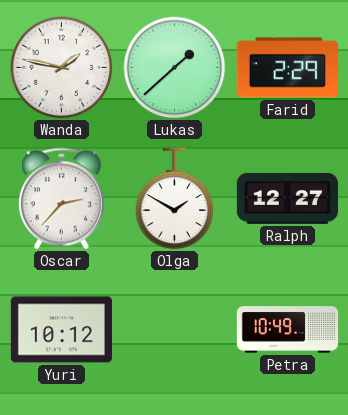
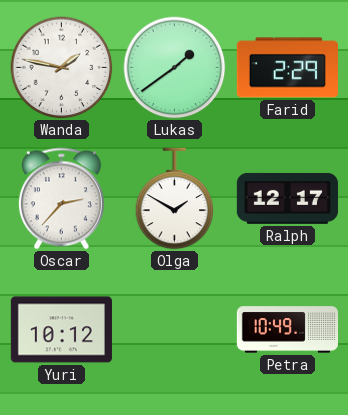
Lukas: 1:38 -> 1:39
Ralph: 12:27 -> 12:17
